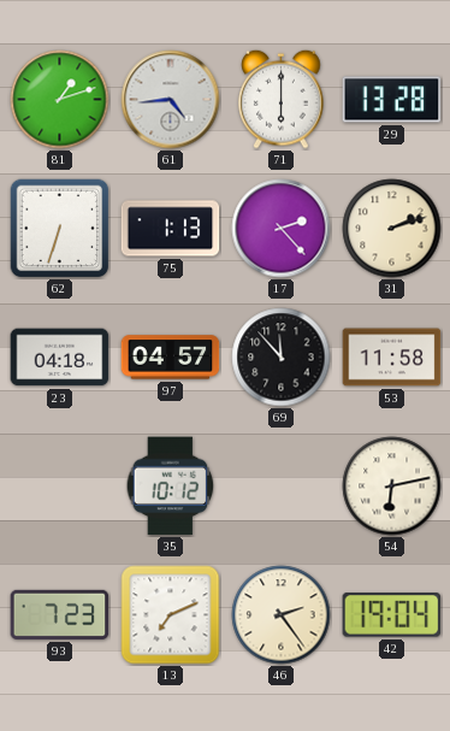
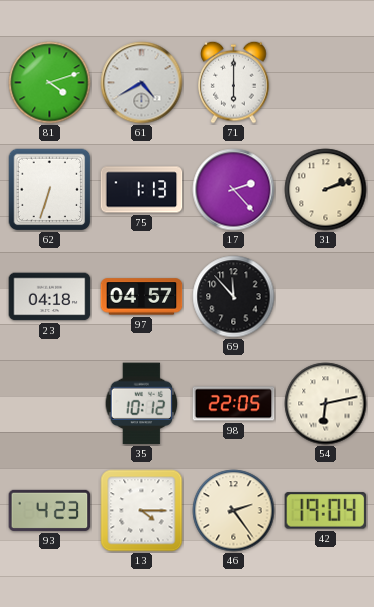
81: 1:12 -> 4:12
61: 4:44 -> 4:40
29: 13:28 -> none
53: 11:58 -> none
98: none -> 22:05
93: 7:23 -> 4:23
13: 7:11 -> 4:15
